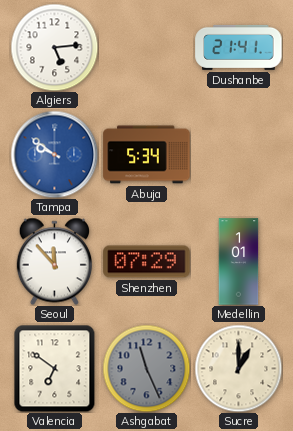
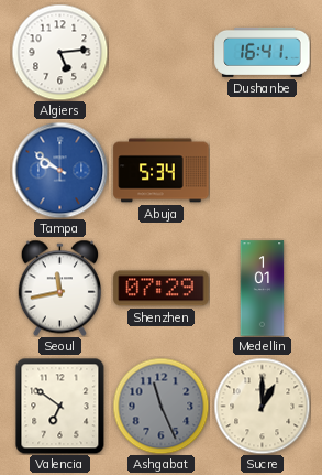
Dushanbe: 21:41 -> 16:41
Seoul: 11:53 -> 11:43
